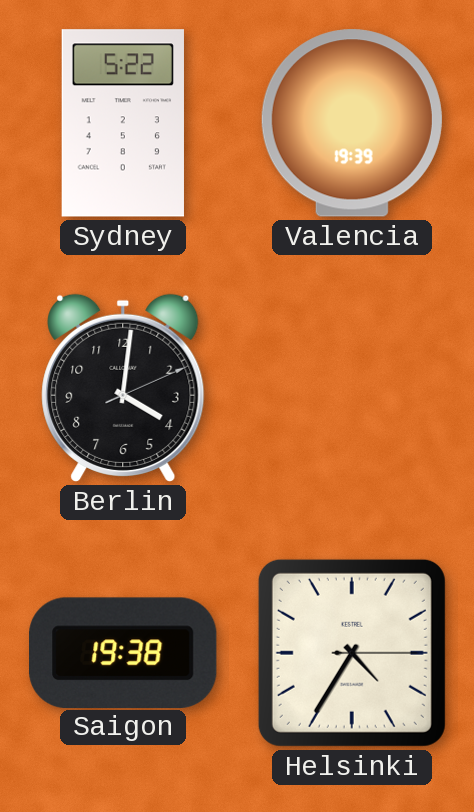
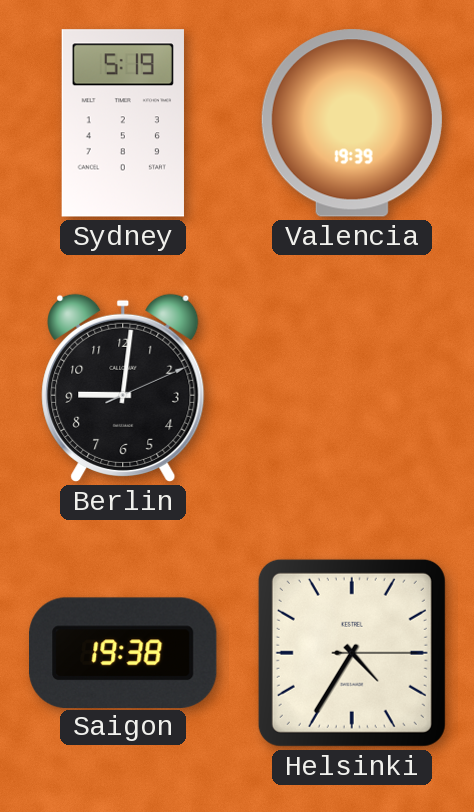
Sydney: 5:22 -> 5:19
Berlin: 4:01 -> 9:01
